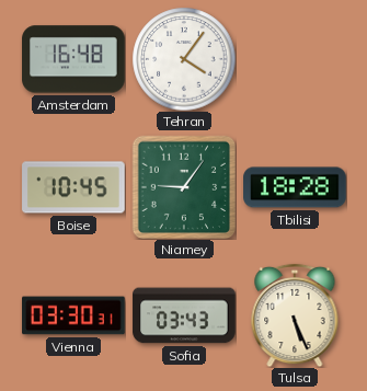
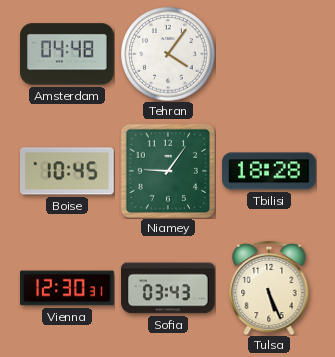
Amsterdam: 16:48 -> 04:48
Vienna: 03:30 -> 12:30
